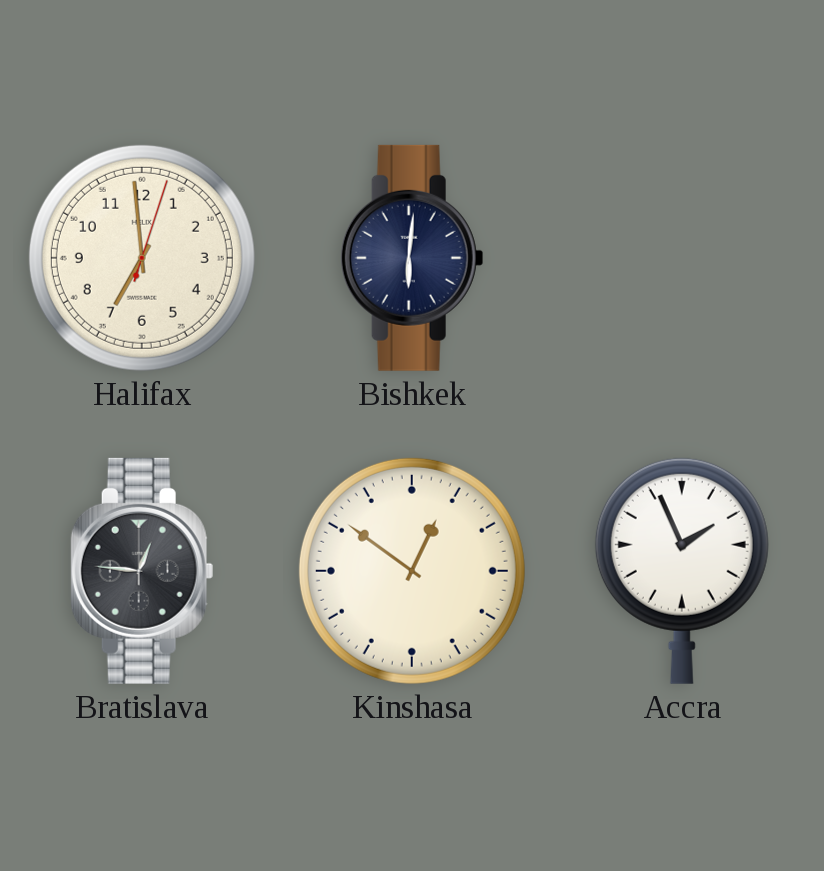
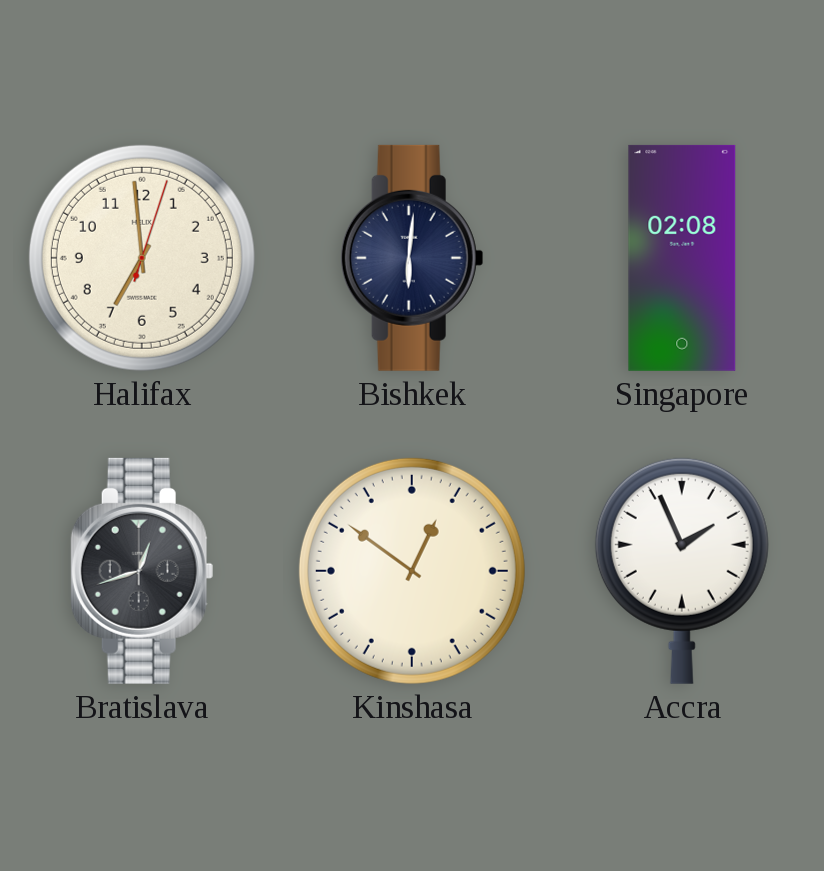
Singapore: none -> 02:08
Bratislava: 12:46 -> 12:42
